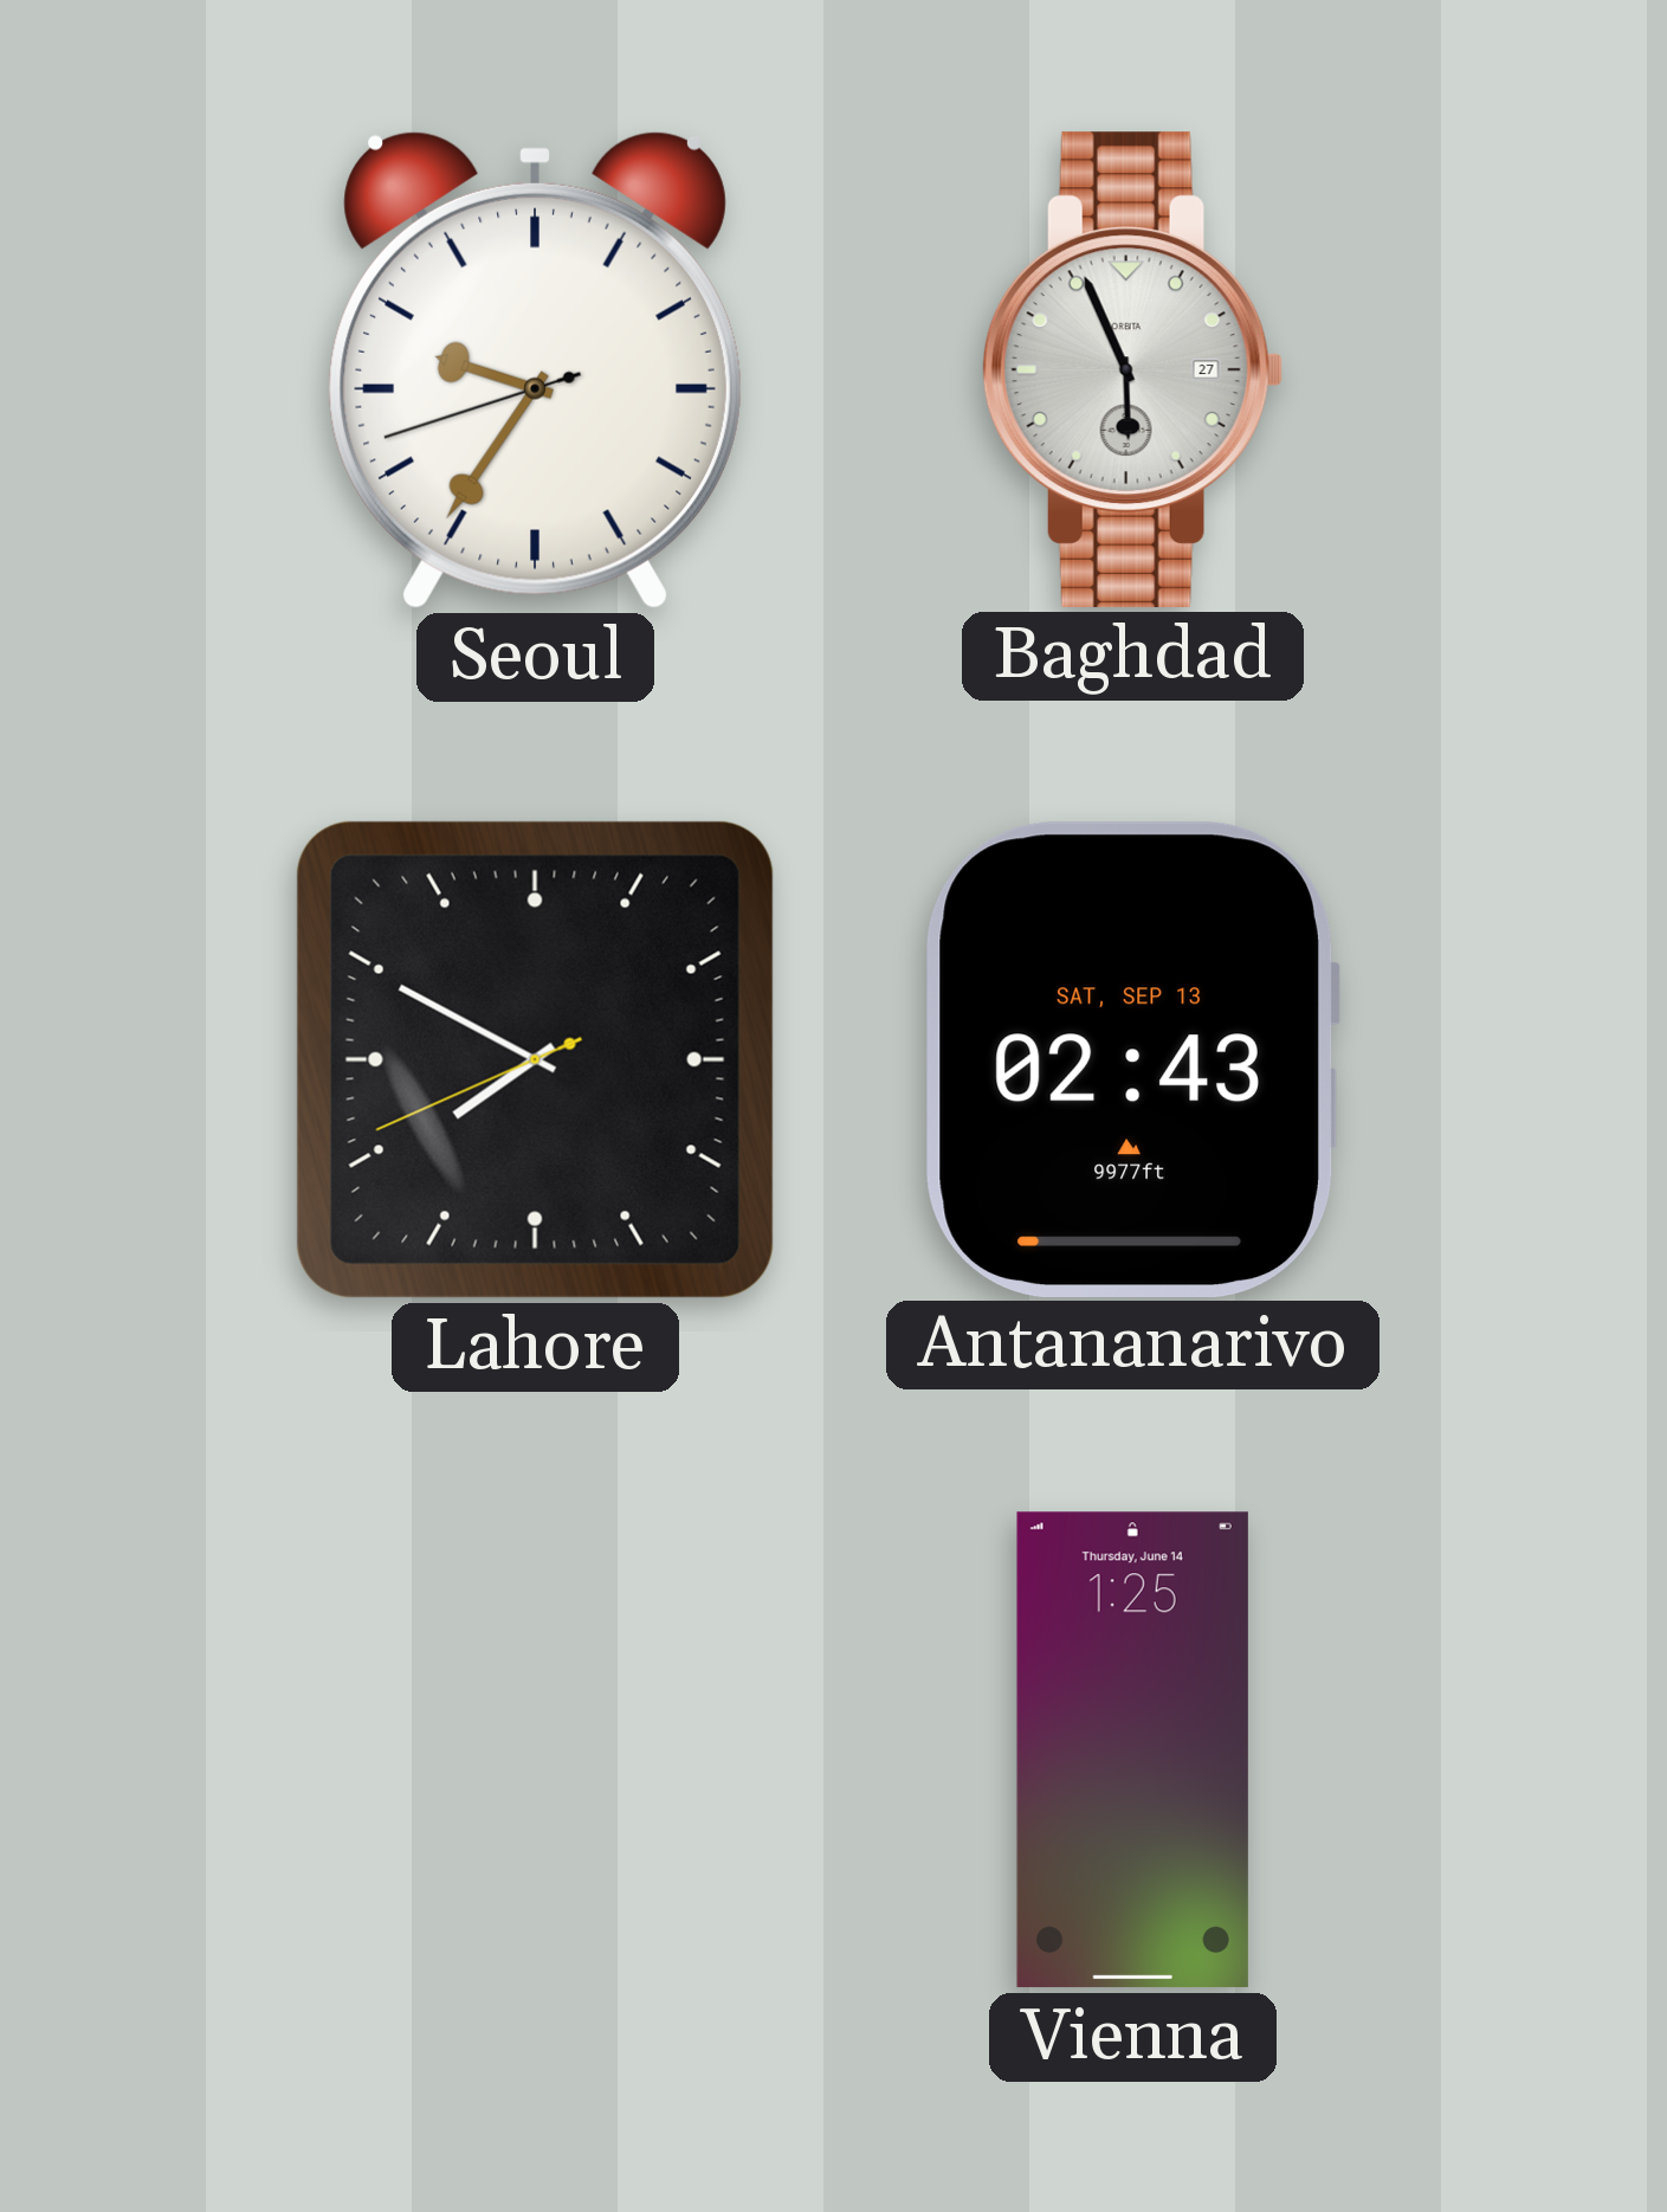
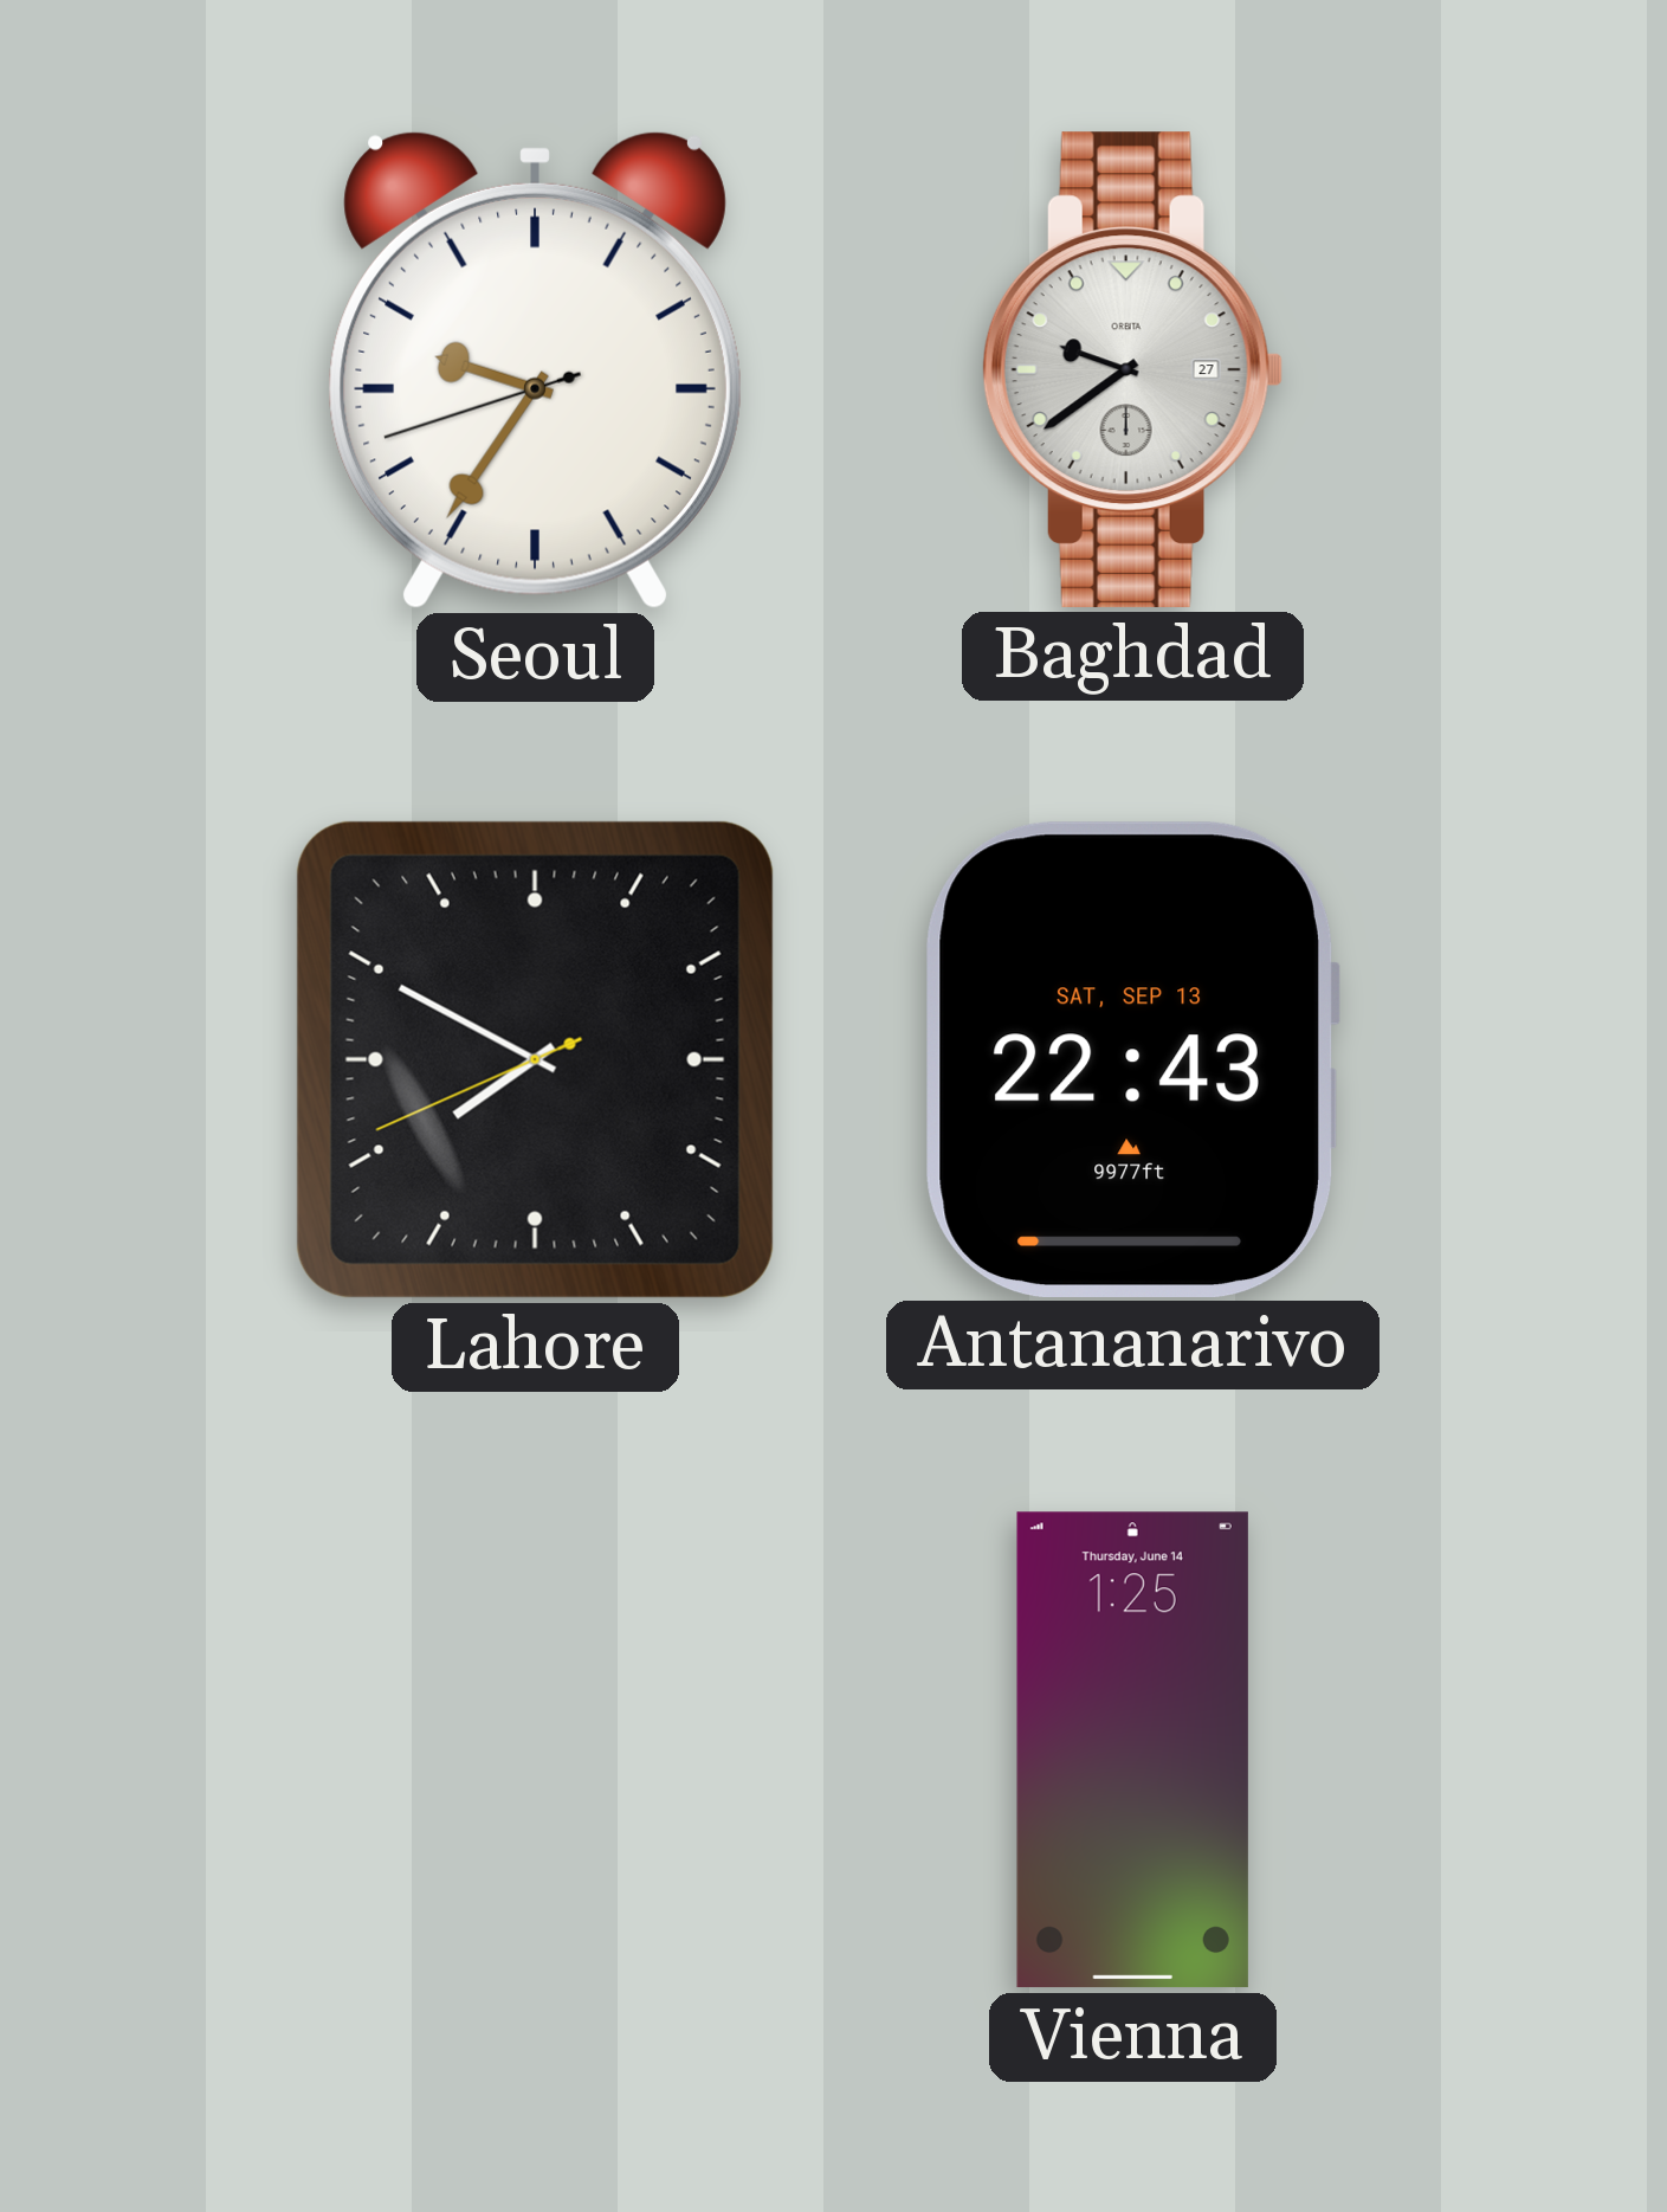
Baghdad: 5:56 -> 9:39
Antananarivo: 02:43 -> 22:43
